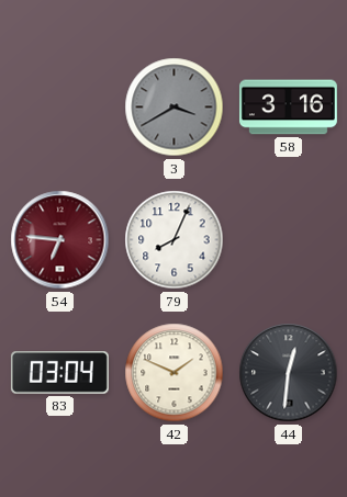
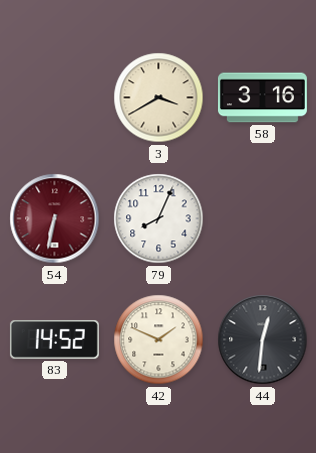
3 dial: grey -> cream
54: 6:46 -> 6:32
83: 03:04 -> 14:52
